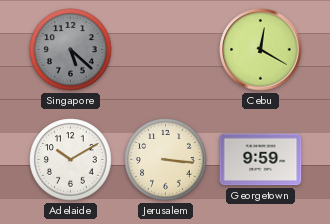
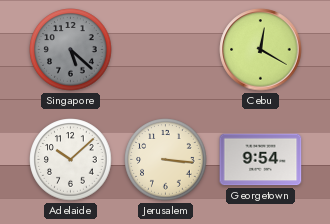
Adelaide: 10:10 -> 10:08
Georgetown: 9:59 -> 9:54
